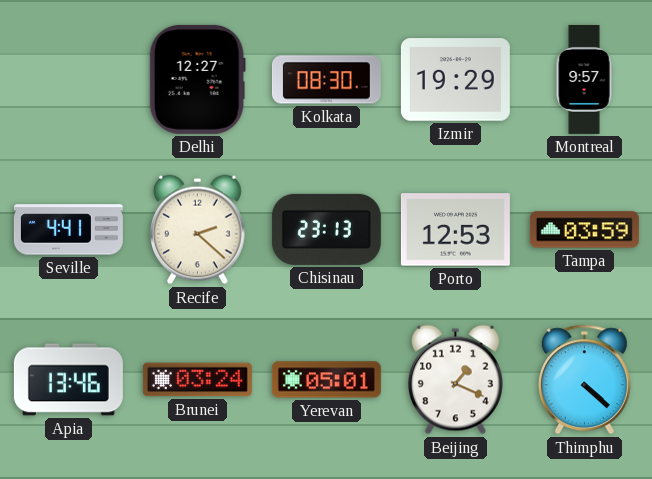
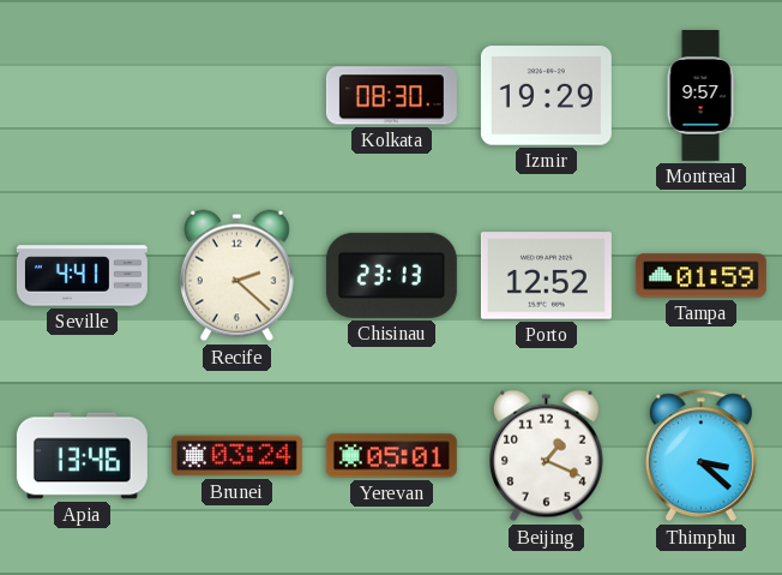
Delhi: 12:27 -> none
Porto: 12:53 -> 12:52
Tampa: 03:59 -> 01:59
Thimphu: 4:22 -> 3:22
